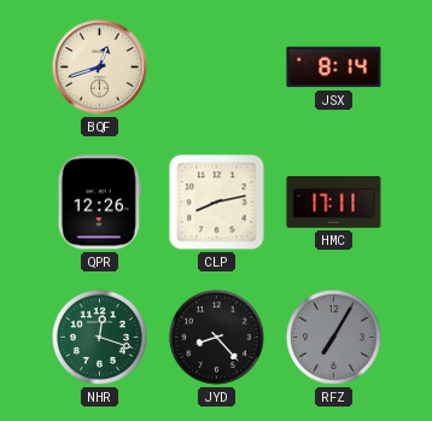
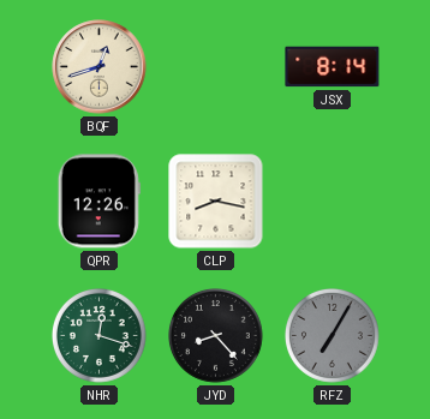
CLP: 8:13 -> 8:17
HMC: 17:11 -> none
